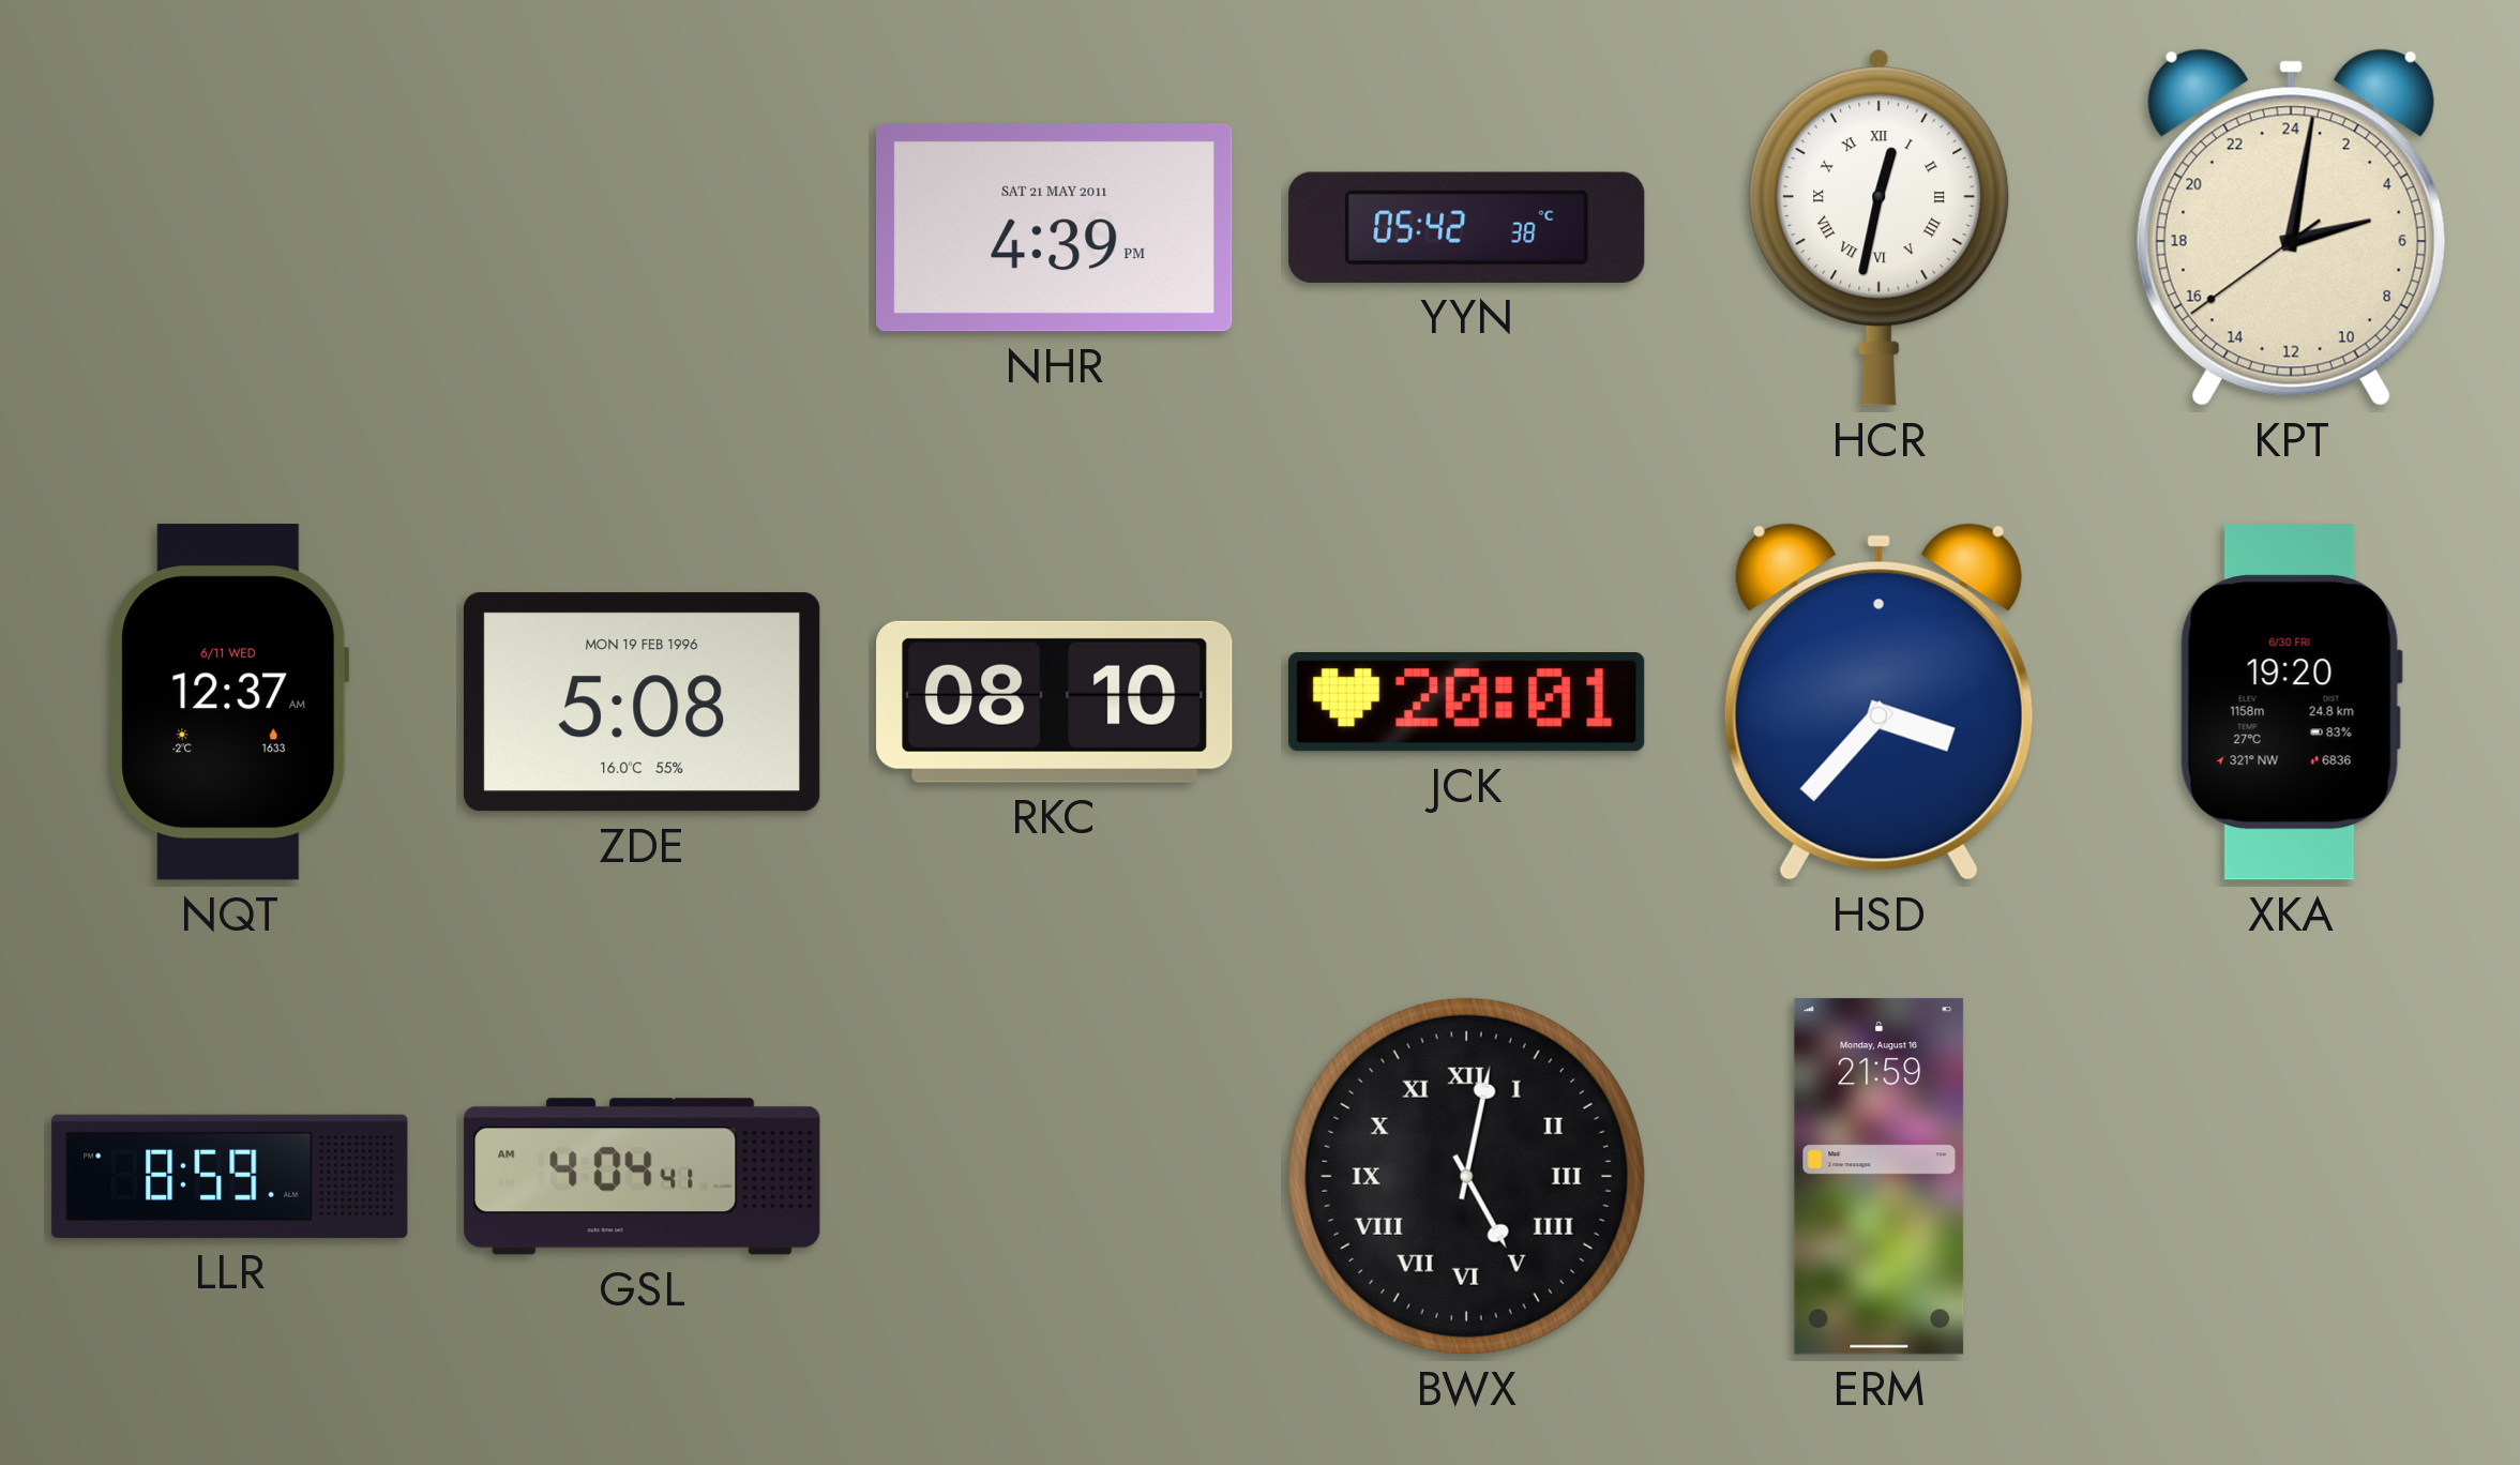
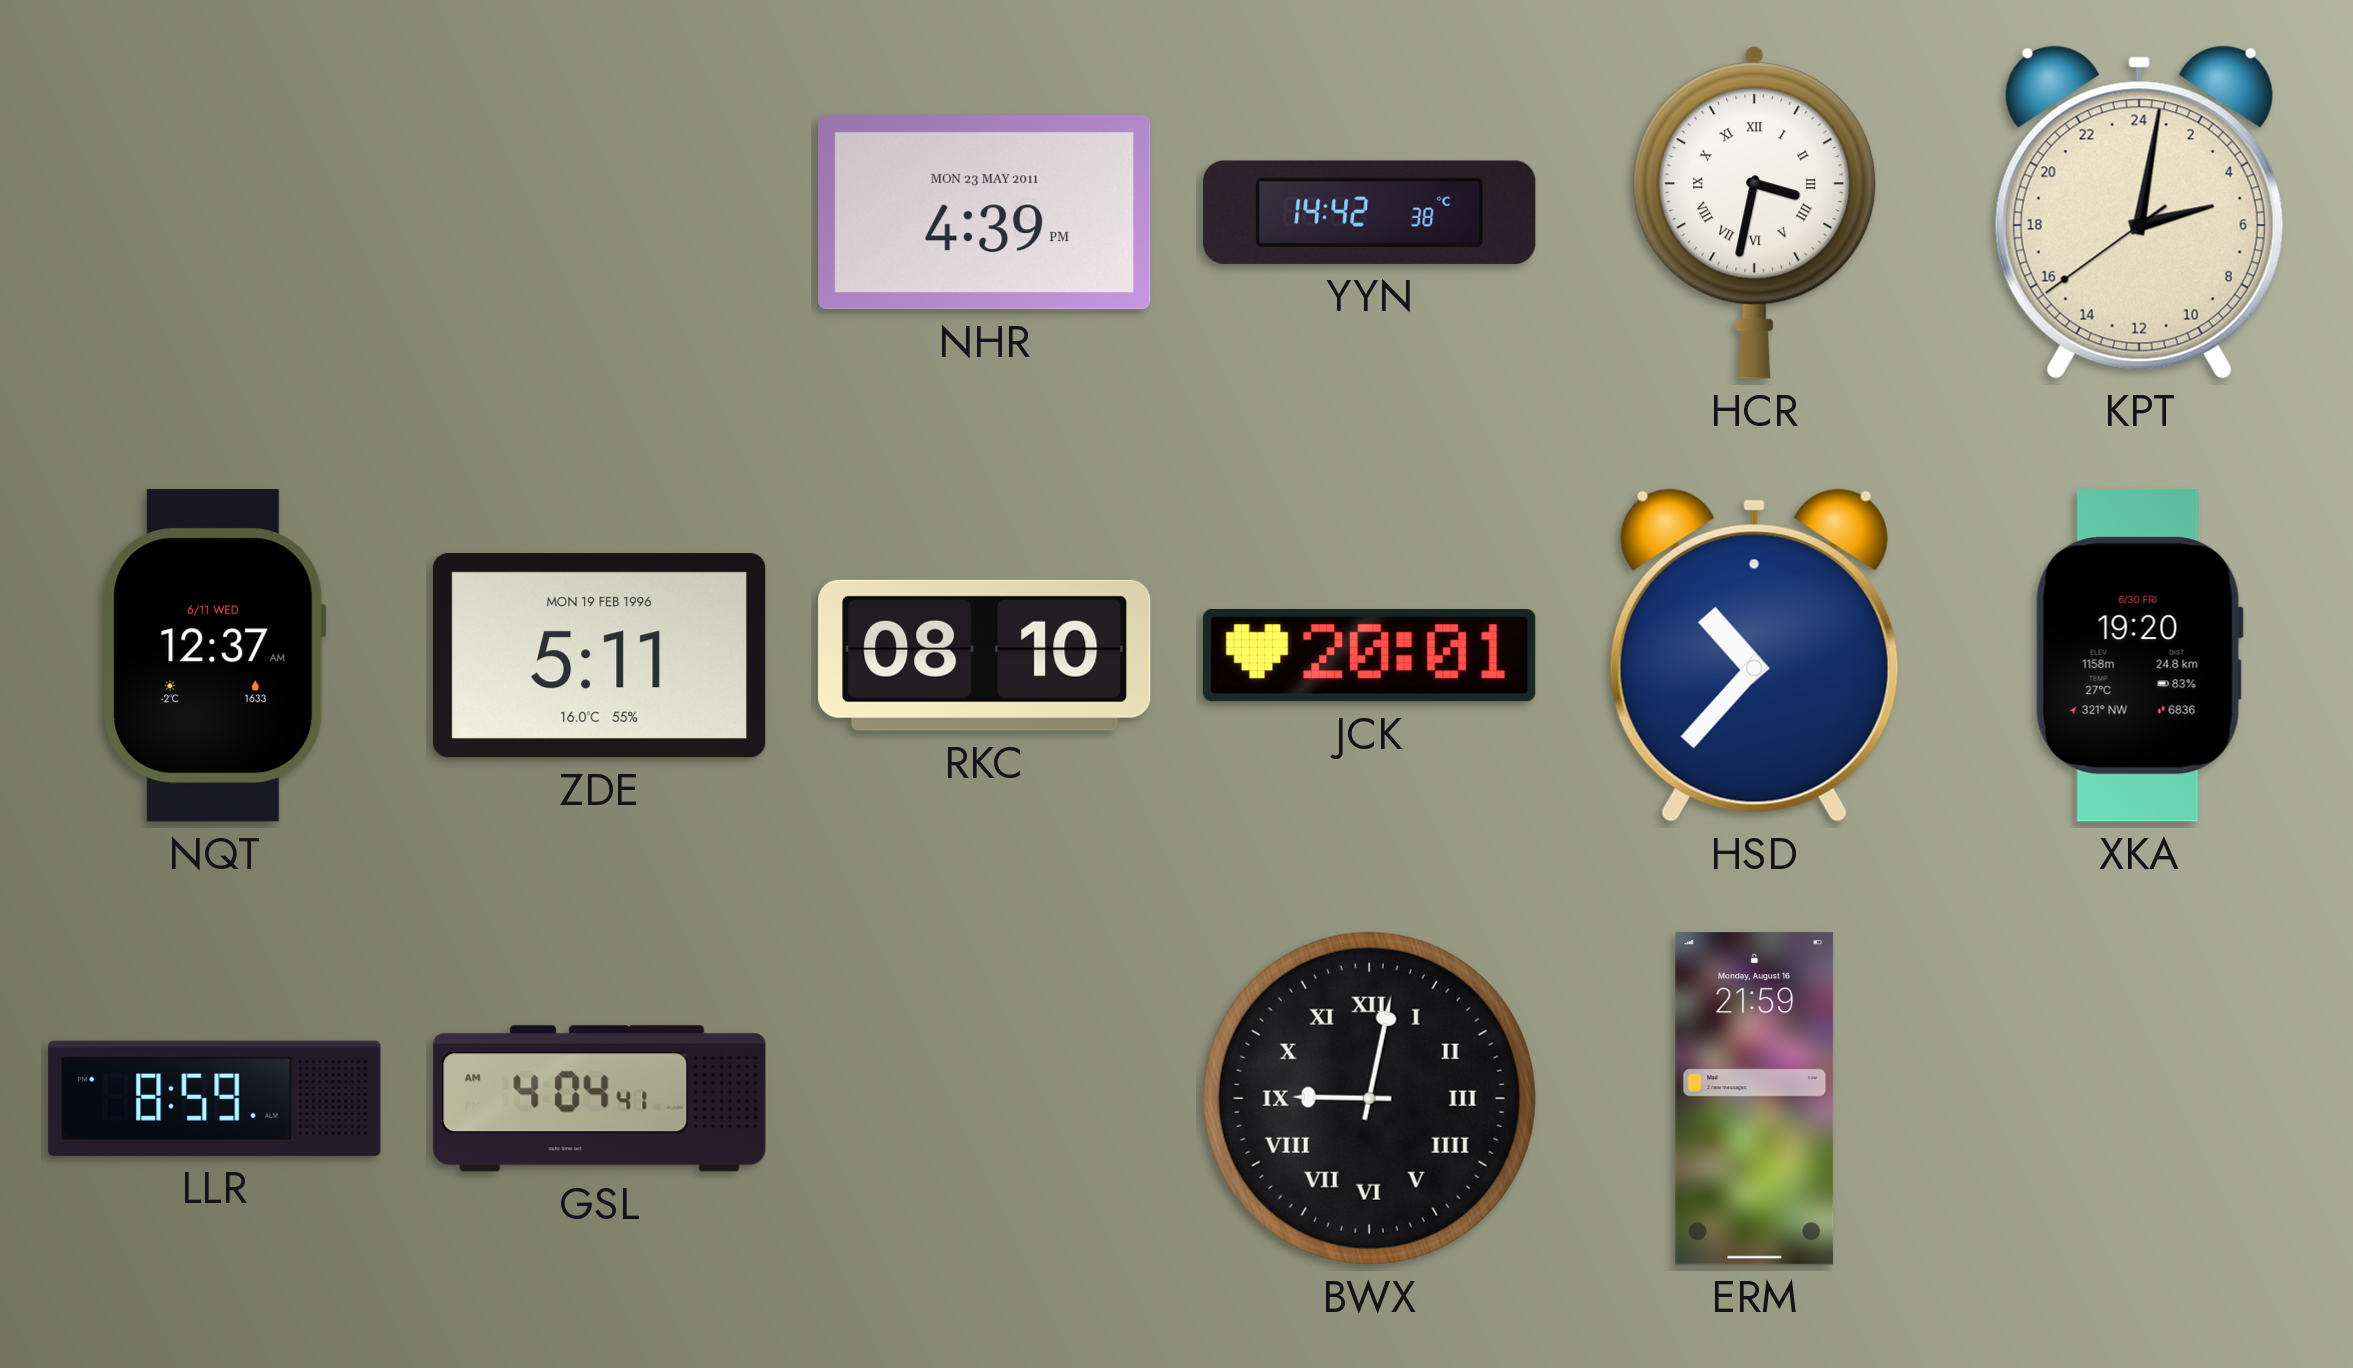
NHR date: SAT 21 MAY 2011 -> MON 23 MAY 2011
YYN: 05:42 -> 14:42
HCR: 12:32 -> 3:32
ZDE: 5:08 -> 5:11
HSD: 3:37 -> 10:37
BWX: 5:02 -> 9:02
